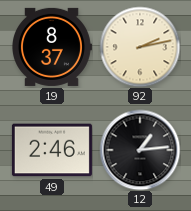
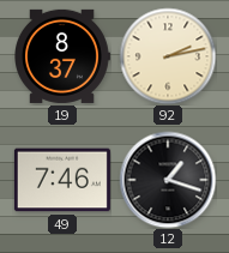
49: 2:46 -> 7:46
12: 1:14 -> 1:18
